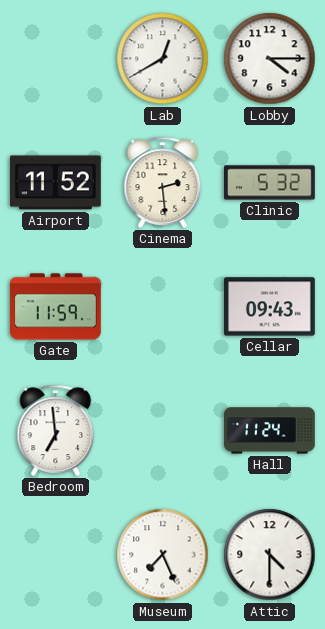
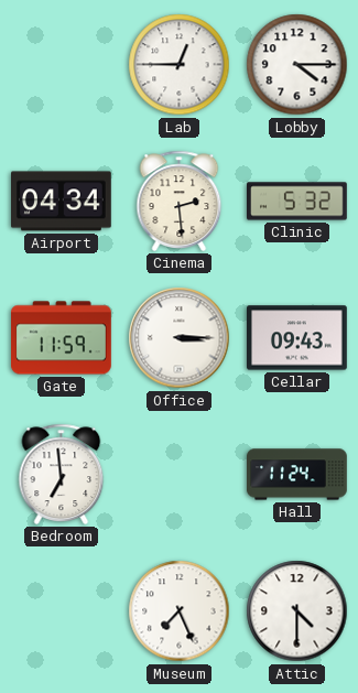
Lab: 12:40 -> 12:45
Airport: 11:52 -> 04:34
Office: none -> 3:15
